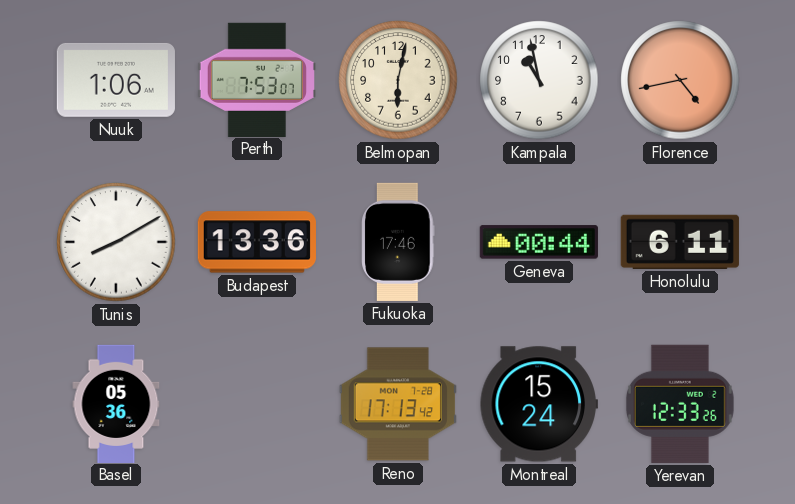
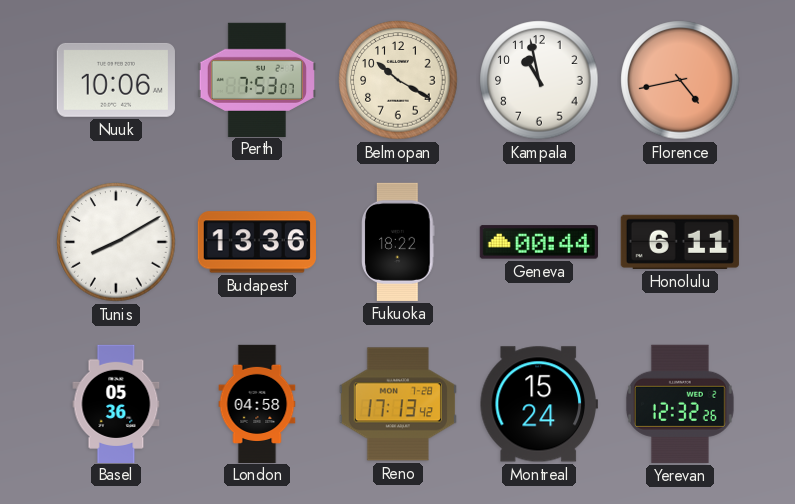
Nuuk: 1:06 -> 10:06
Belmopan: 6:02 -> 10:20
Fukuoka: 17:46 -> 18:22
London: none -> 04:58
Yerevan: 12:33 -> 12:32
